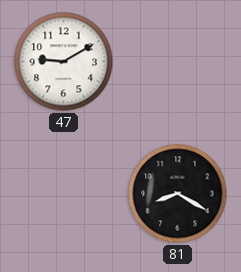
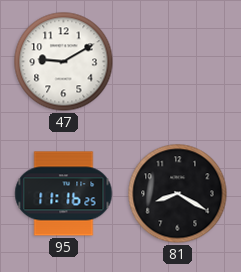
95: none -> 11:16
